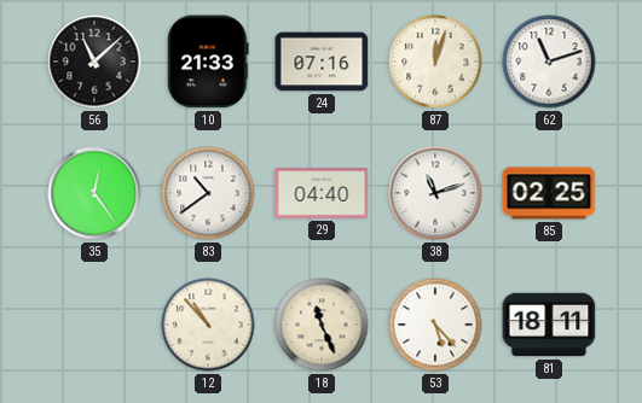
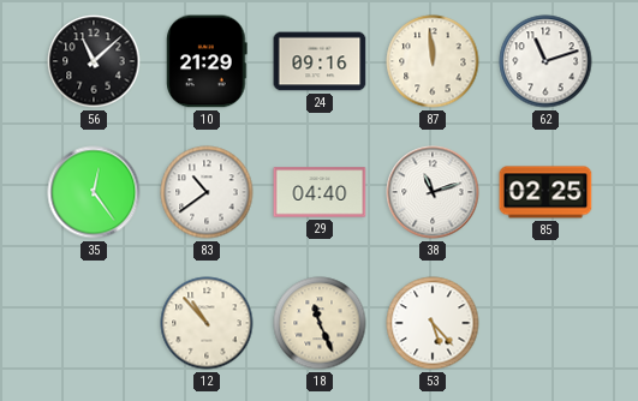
10: 21:33 -> 21:29
24: 07:16 -> 09:16
87: 12:03 -> 11:59
81: 18:11 -> none
